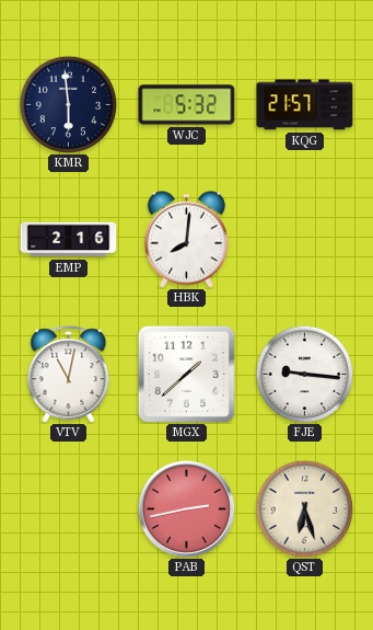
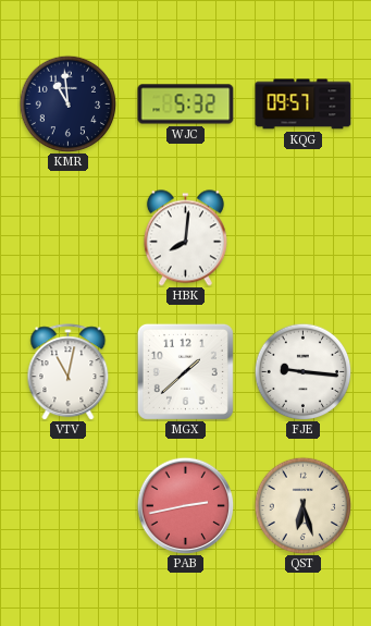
KMR: 5:59 -> 10:59
KQG: 21:57 -> 09:57
EMP: 2:16 -> none
